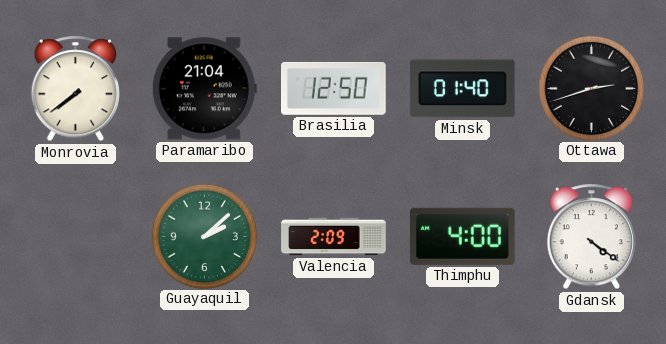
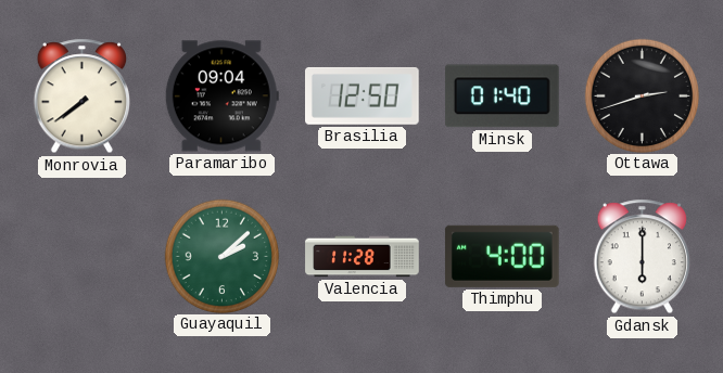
Paramaribo: 21:04 -> 09:04
Valencia: 2:09 -> 11:28
Gdansk: 4:21 -> 6:00
